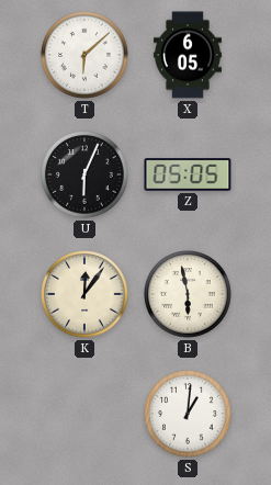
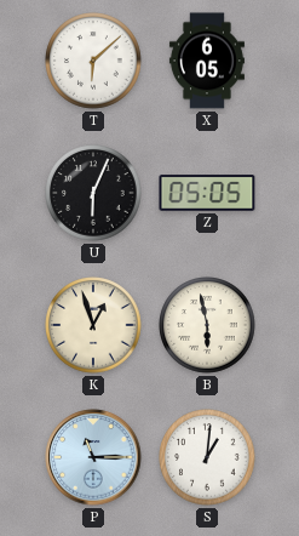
K: 12:06 -> 12:57
P: none -> 11:15
